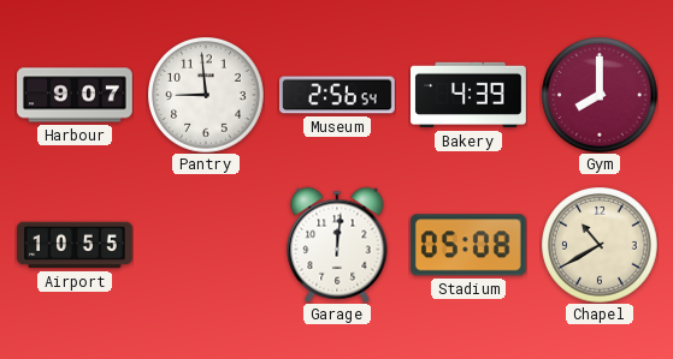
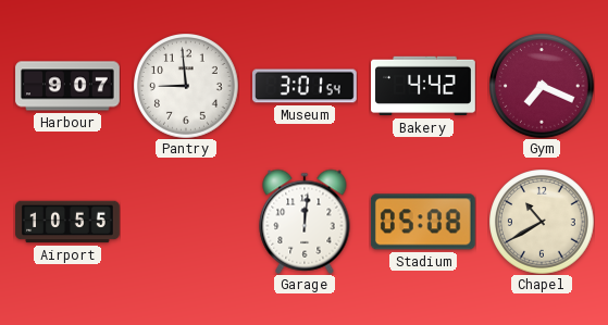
Museum: 2:56 -> 3:01
Bakery: 4:39 -> 4:42
Gym: 8:00 -> 7:19
